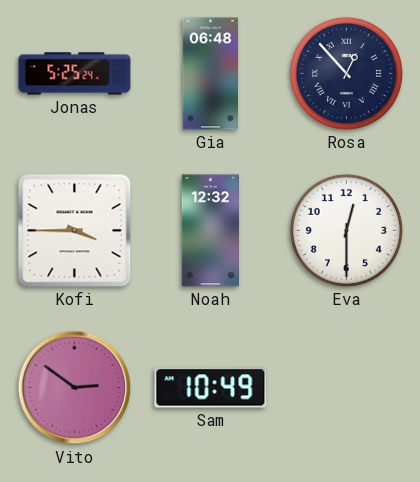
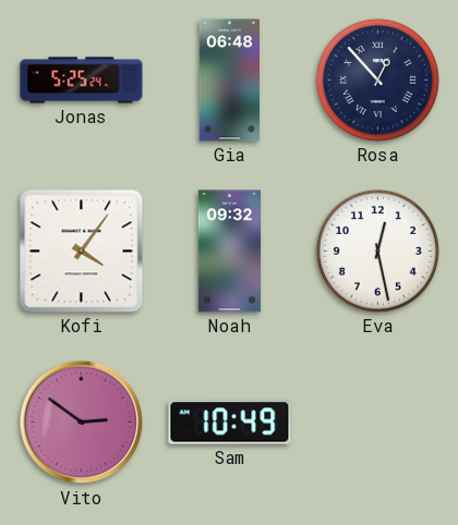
Kofi: 3:45 -> 4:06
Noah: 12:32 -> 09:32
Eva: 12:30 -> 12:28
